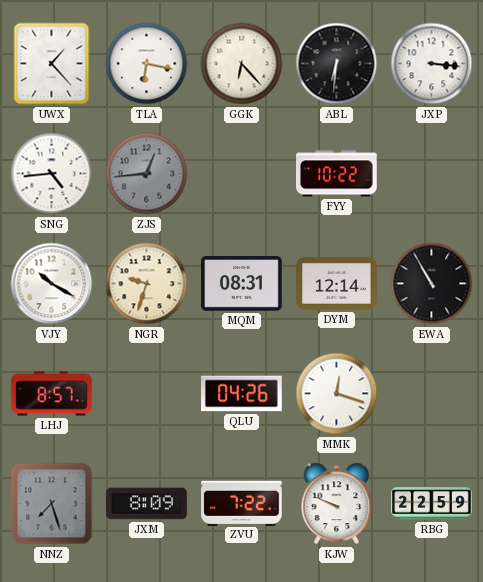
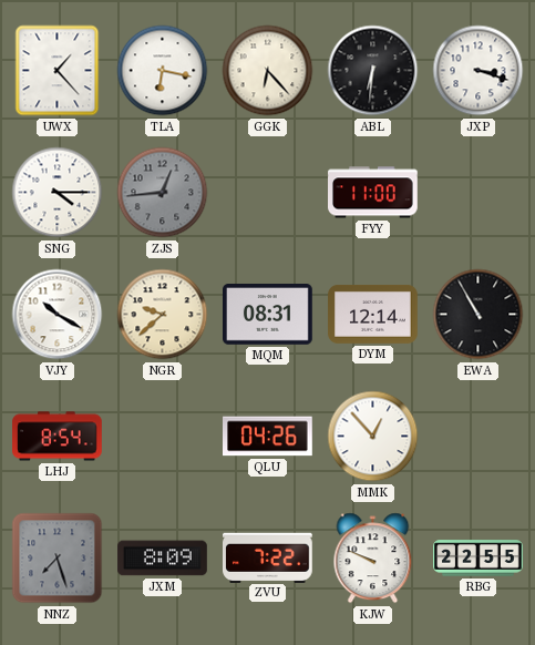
JXP: 3:16 -> 3:18
SNG: 4:44 -> 4:15
FYY: 10:22 -> 11:00
NGR: 9:33 -> 9:38
LHJ: 8:57 -> 8:54
MMK: 12:18 -> 12:53
RBG: 22:59 -> 22:55
